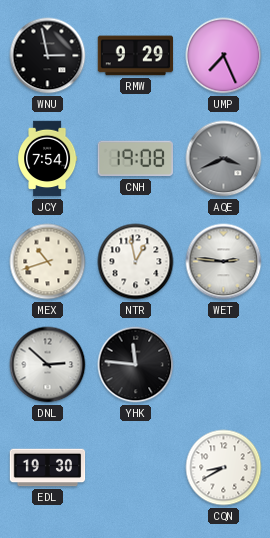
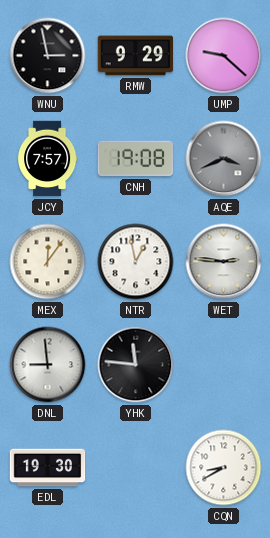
UMP: 7:26 -> 9:22
JCY: 7:54 -> 7:57
MEX: 10:42 -> 12:06
DNL: 2:52 -> 8:59
